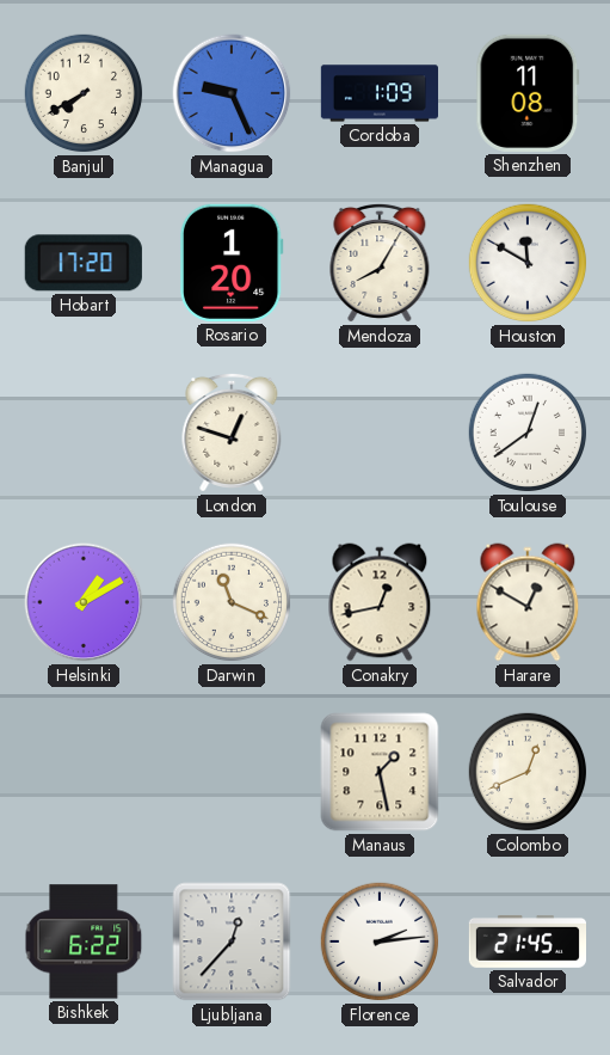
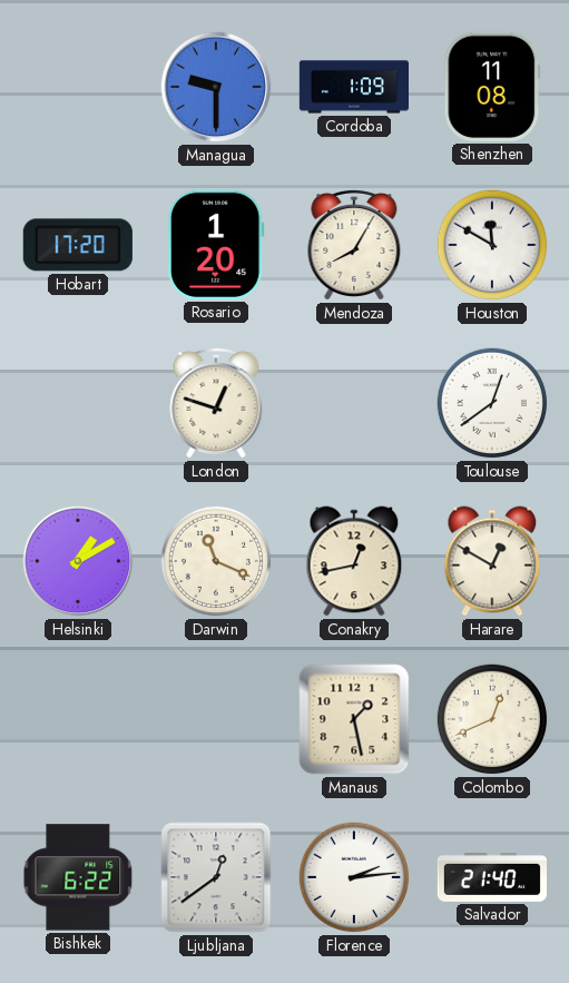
Banjul: 7:40 -> none
Managua: 9:26 -> 9:30
Ljubljana: 12:37 -> 12:39
Salvador: 21:45 -> 21:40
